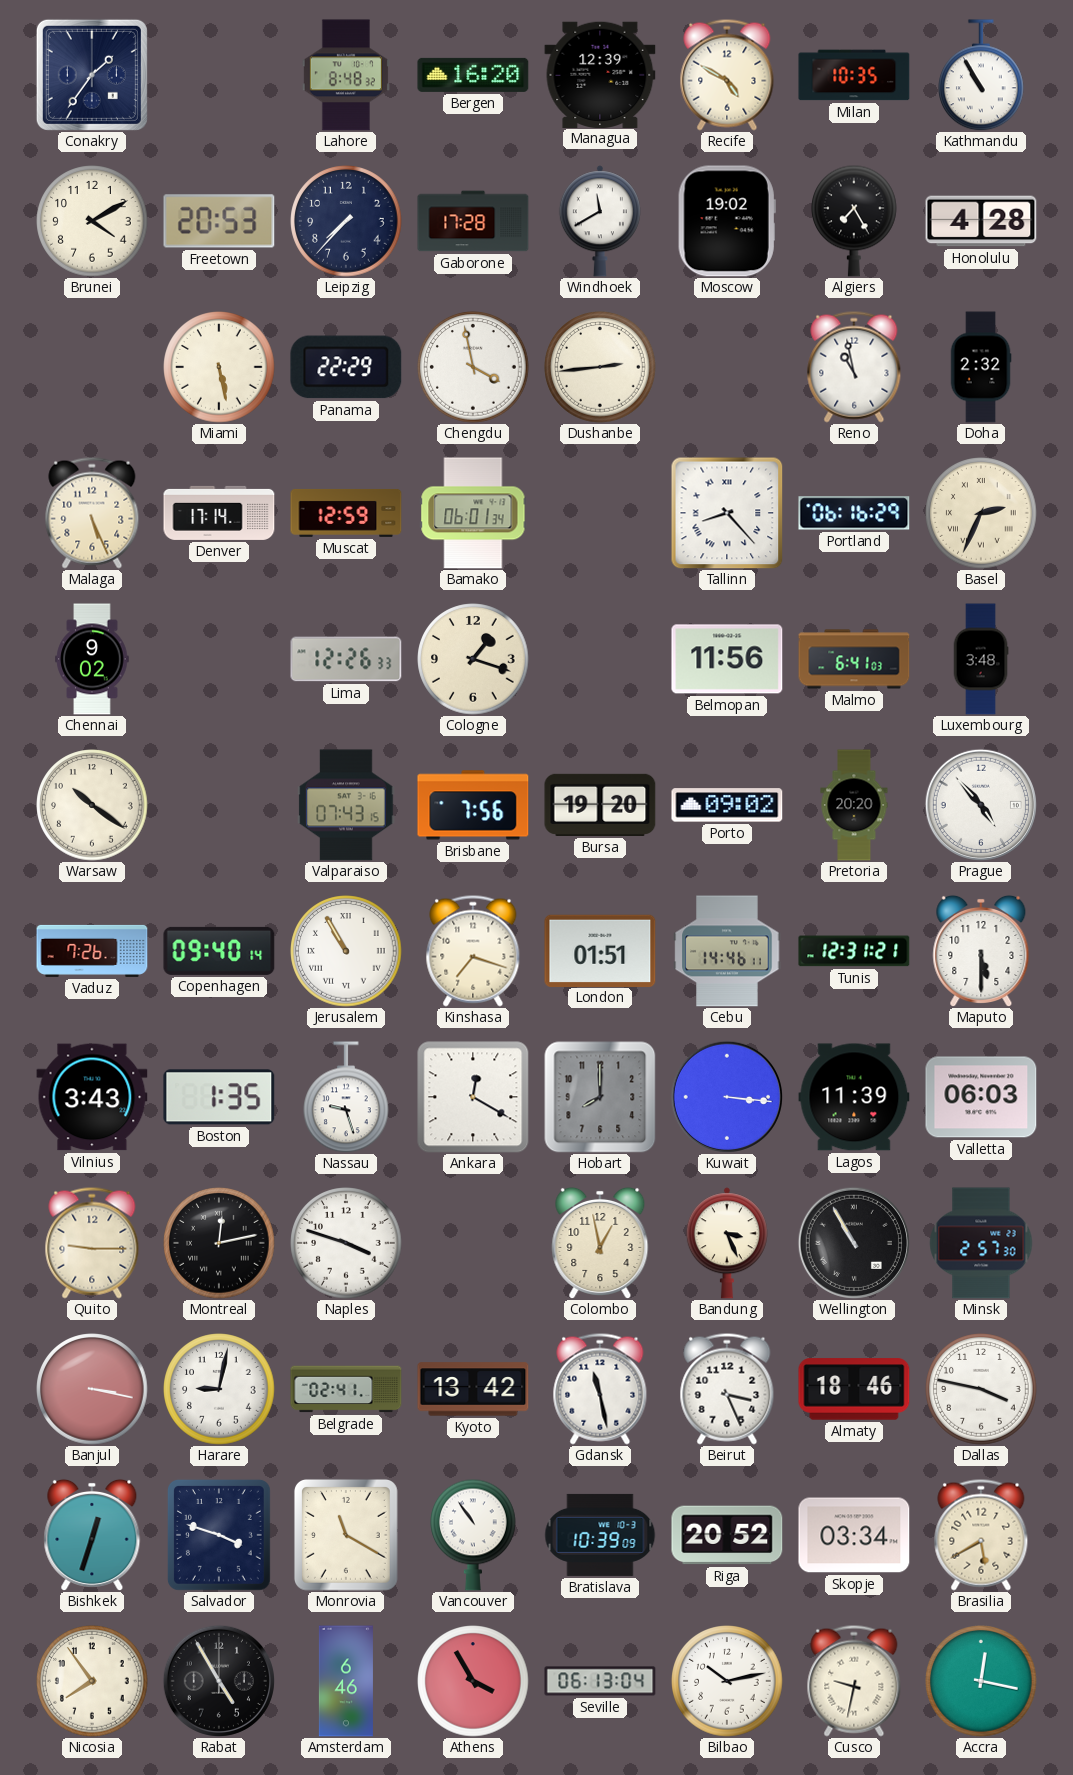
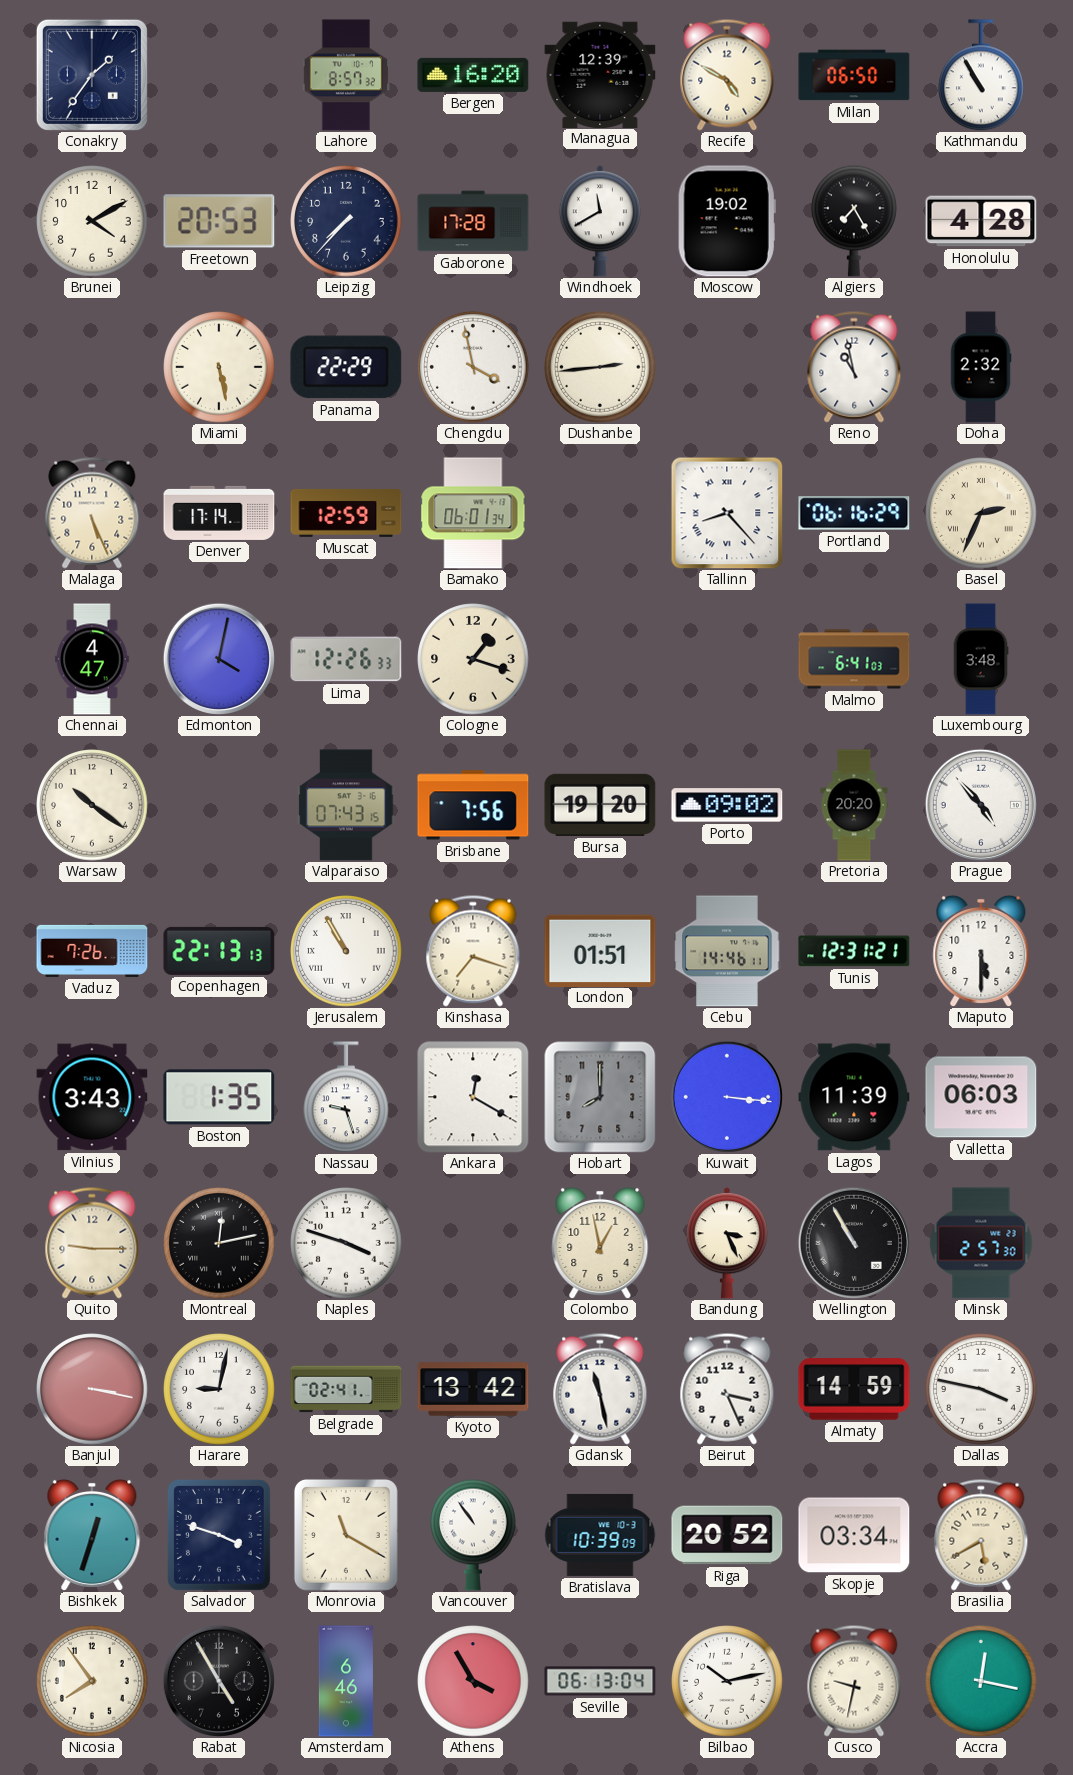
Lahore: 8:48 -> 8:57
Milan: 10:35 -> 06:50
Chennai: 9:02 -> 4:47
Edmonton: none -> 4:02
Belmopan: 11:56 -> none
Copenhagen: 09:40 -> 22:13
Almaty: 18:46 -> 14:59
